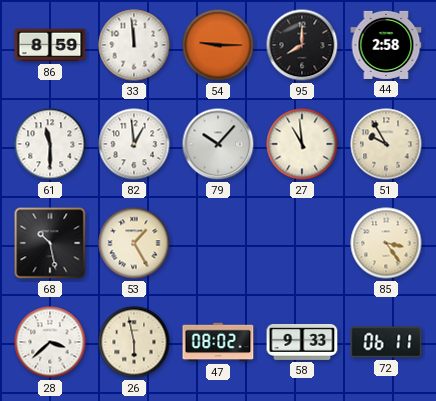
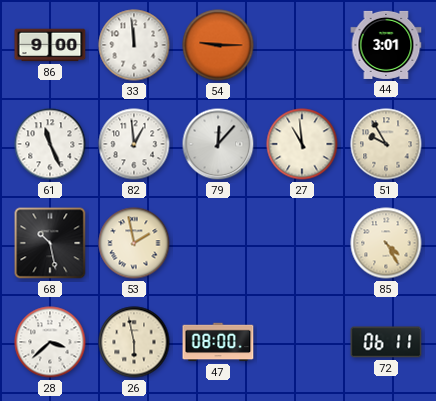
86: 8:59 -> 9:00
95: 8:00 -> none
44: 2:58 -> 3:01
61: 11:30 -> 11:26
79: 10:07 -> 12:07
53: 1:25 -> 1:58
85: 3:24 -> 4:25
47: 08:02 -> 08:00
58: 9:33 -> none
